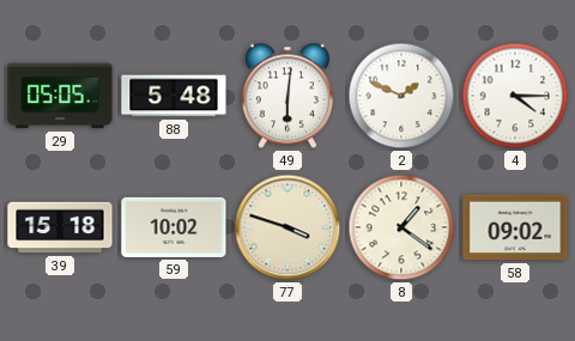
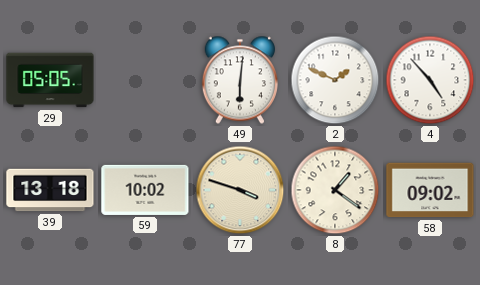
88: 5:48 -> none
4: 4:15 -> 4:53
39: 15:18 -> 13:18
